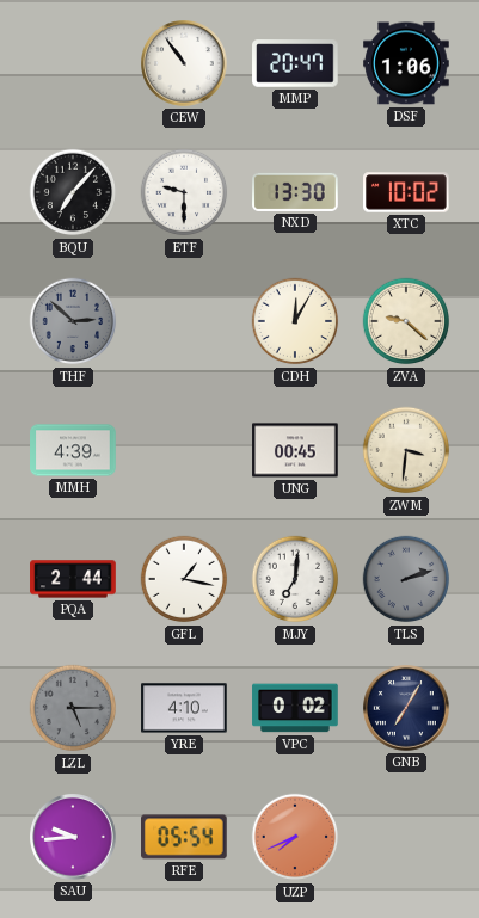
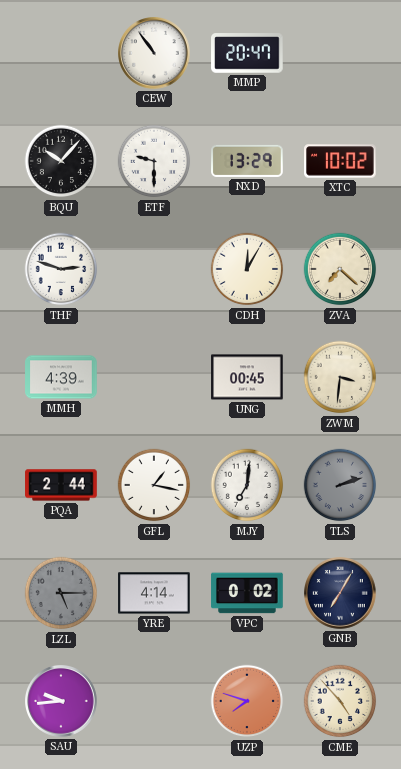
DSF: 1:06 -> none
BQU: 7:07 -> 10:07
NXD: 13:30 -> 13:29
THF: 2:52 -> 2:48
THF dial: grey -> white
ZVA: 9:22 -> 7:22
YRE: 4:10 -> 4:14
RFE: 05:54 -> none
UZP: 7:41 -> 7:48
CME: none -> 4:53
